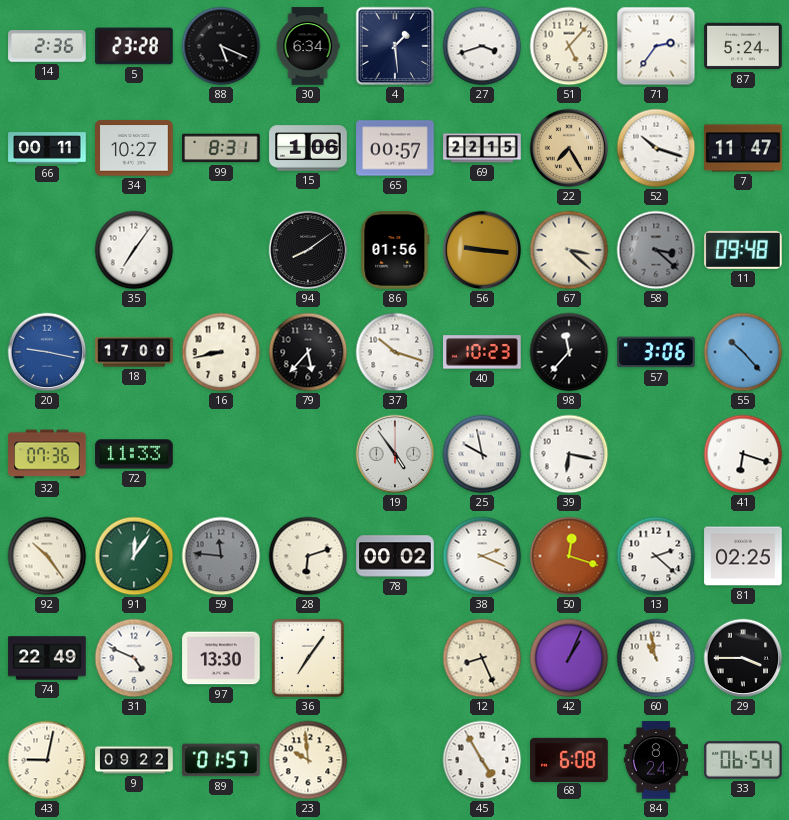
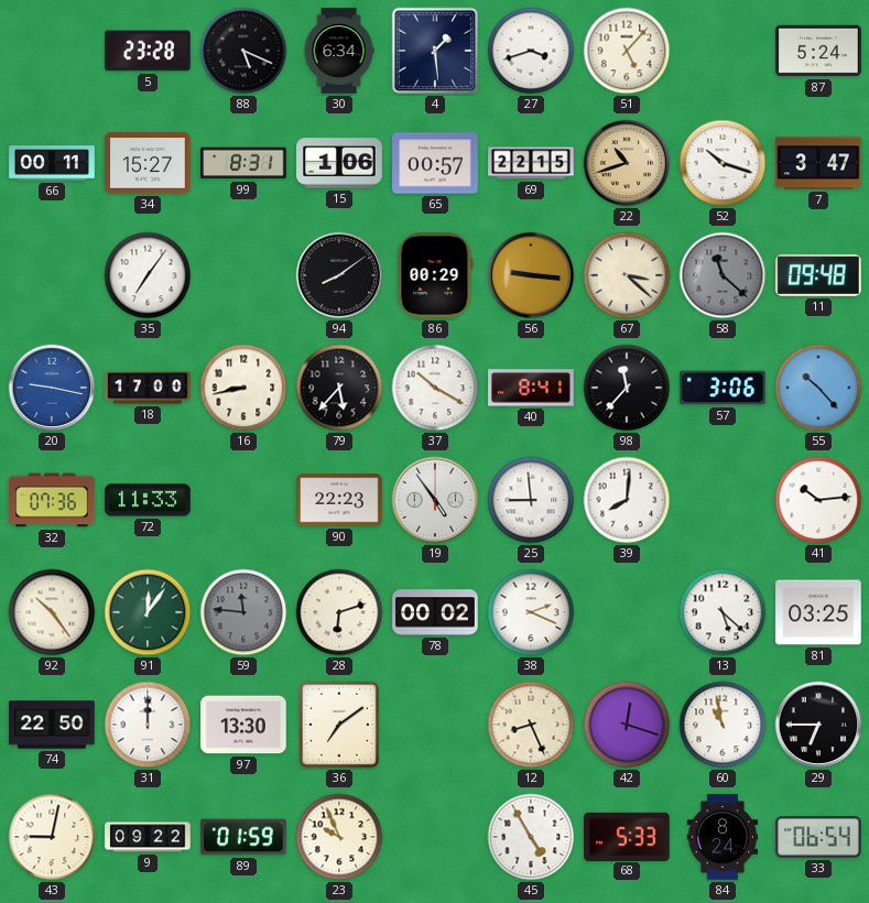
14: 2:36 -> none
71: 2:36 -> none
34: 10:27 -> 15:27
22: 7:25 -> 10:42
7: 11:47 -> 3:47
86: 01:56 -> 00:29
58: 3:22 -> 11:22
37: 10:18 -> 10:20
40: 10:23 -> 8:41
90: none -> 22:23
25: 9:58 -> 8:59
39: 6:17 -> 8:01
41: 6:18 -> 10:14
50: 12:18 -> none
13: 2:22 -> 5:22
81: 02:25 -> 03:25
74: 22:49 -> 22:50
31: 4:49 -> 12:00
36: 7:06 -> 7:09
42: 1:04 -> 12:18
29: 3:45 -> 6:45
89: 01:57 -> 01:59
23: 9:59 -> 9:56
68: 6:08 -> 5:33
